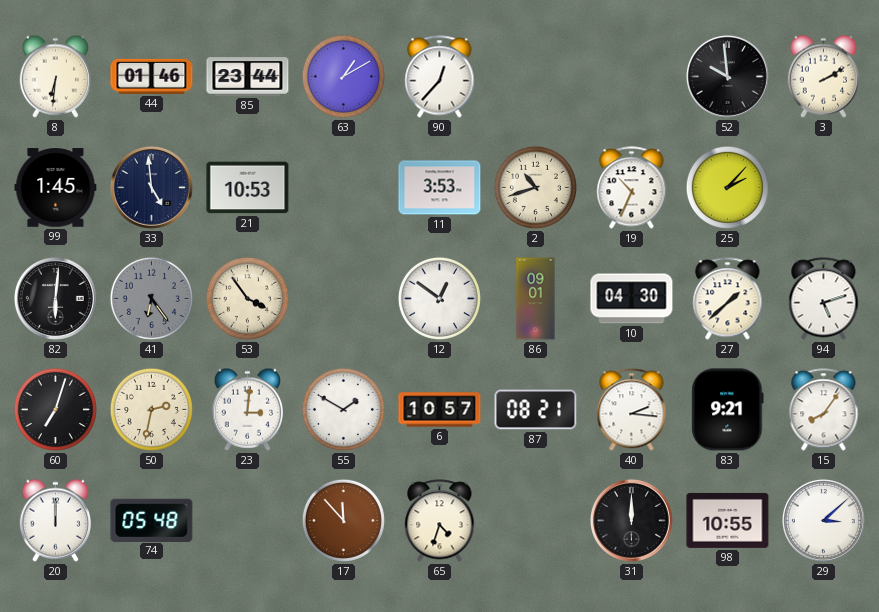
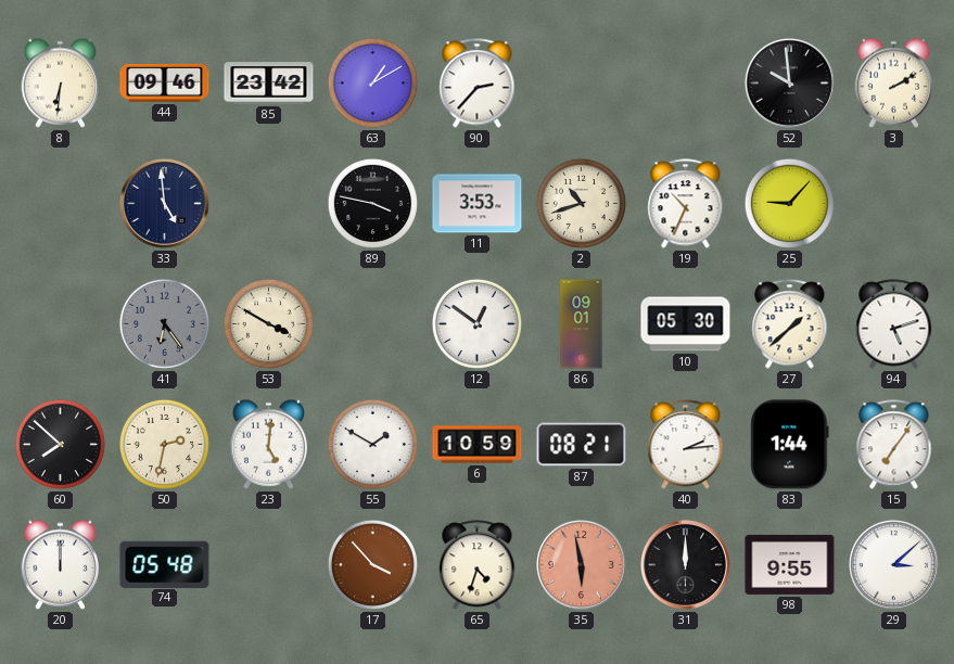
44: 01:46 -> 09:46
85: 23:44 -> 23:42
90: 12:37 -> 2:37
99: 1:45 -> none
21: 10:53 -> none
89: none -> 3:47
25: 2:07 -> 9:07
82: 6:01 -> none
53: 3:54 -> 3:50
10: 04:30 -> 05:30
60: 7:03 -> 7:52
23: 3:01 -> 5:01
6: 10:57 -> 10:59
40: 2:16 -> 2:14
83: 9:21 -> 1:44
15: 8:06 -> 7:06
17: 11:53 -> 3:53
35: none -> 5:58
98: 10:55 -> 9:55
